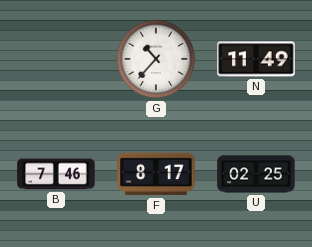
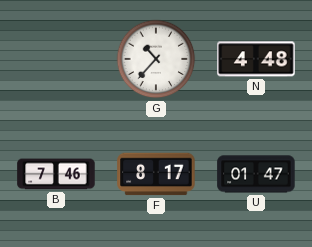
N: 11:49 -> 4:48
U: 02:25 -> 01:47
